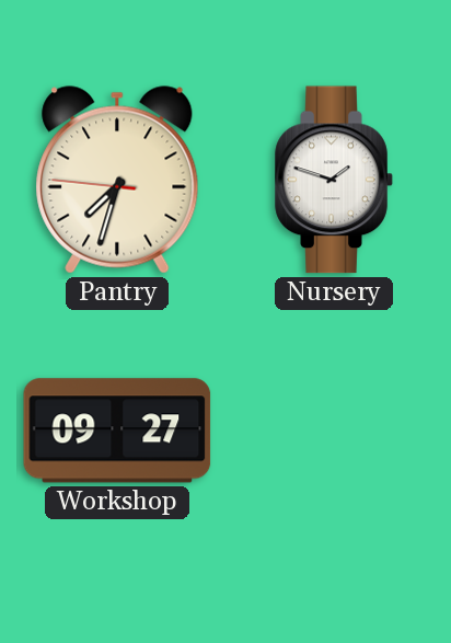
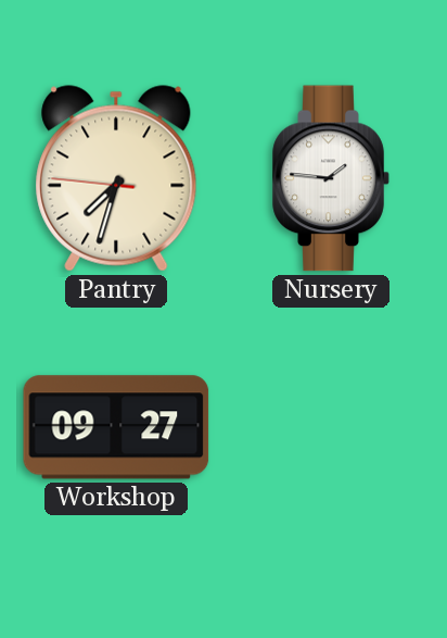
Nursery: 1:48 -> 1:46
